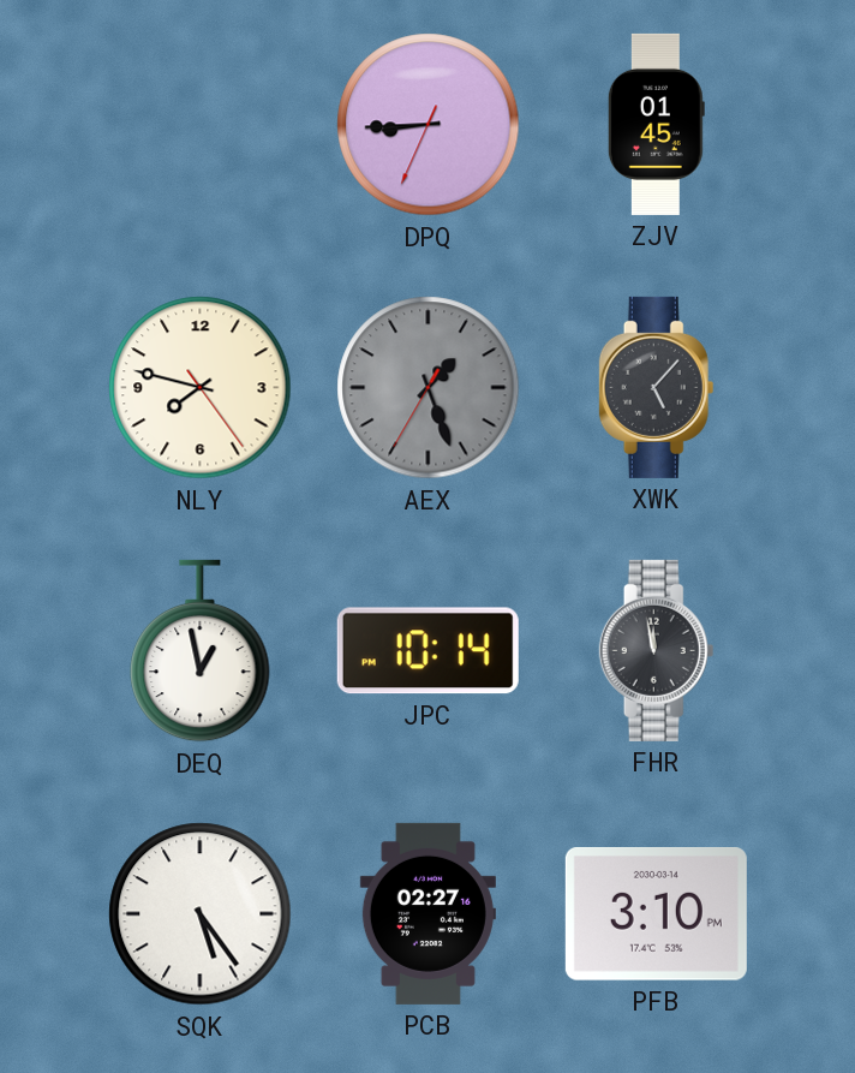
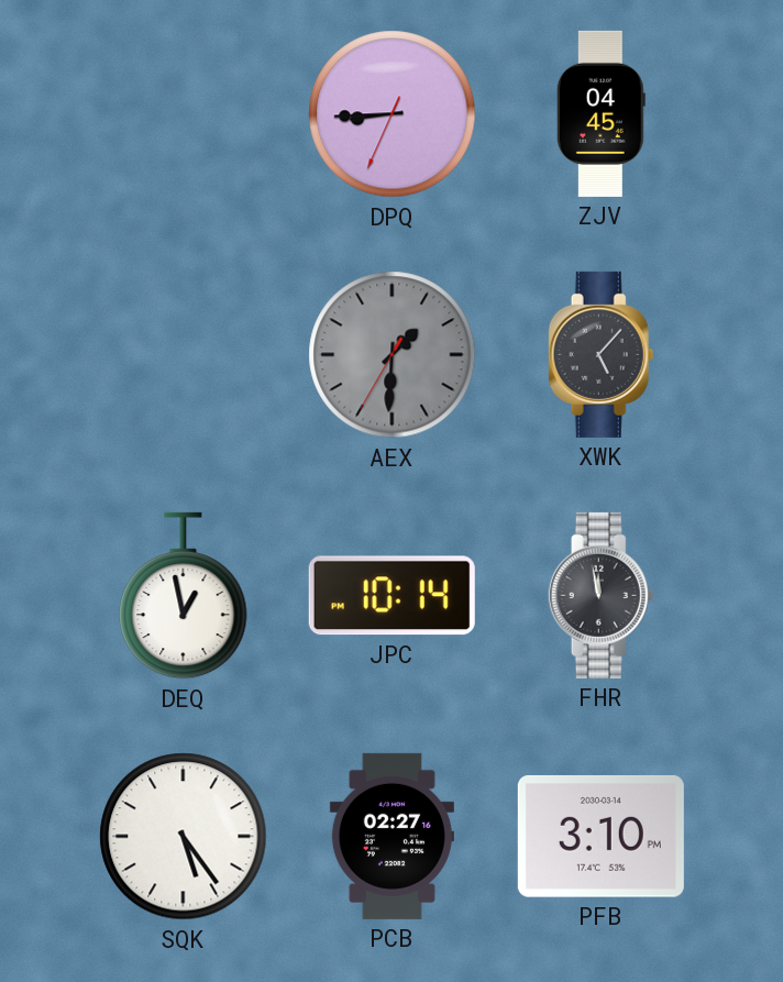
ZJV: 01:45 -> 04:45
NLY: 7:47 -> none
AEX: 1:26 -> 1:30
